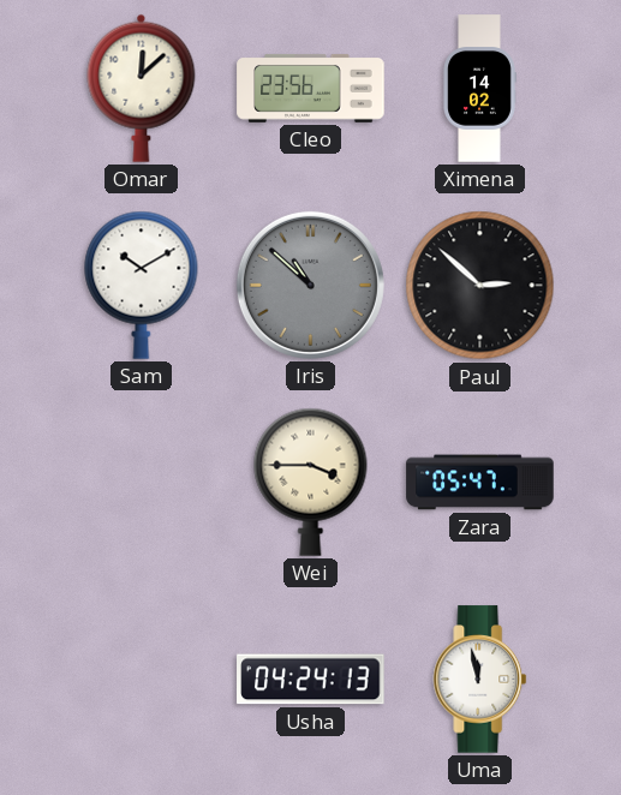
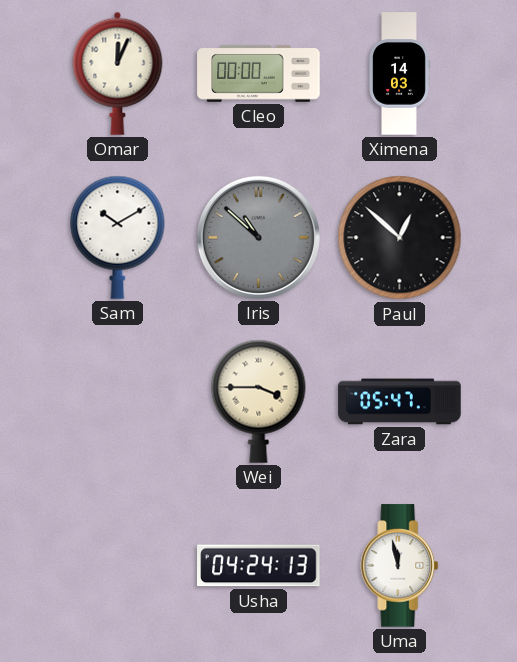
Omar: 12:08 -> 12:04
Cleo: 23:56 -> 00:00
Ximena: 14:02 -> 14:03
Paul: 2:52 -> 12:52
